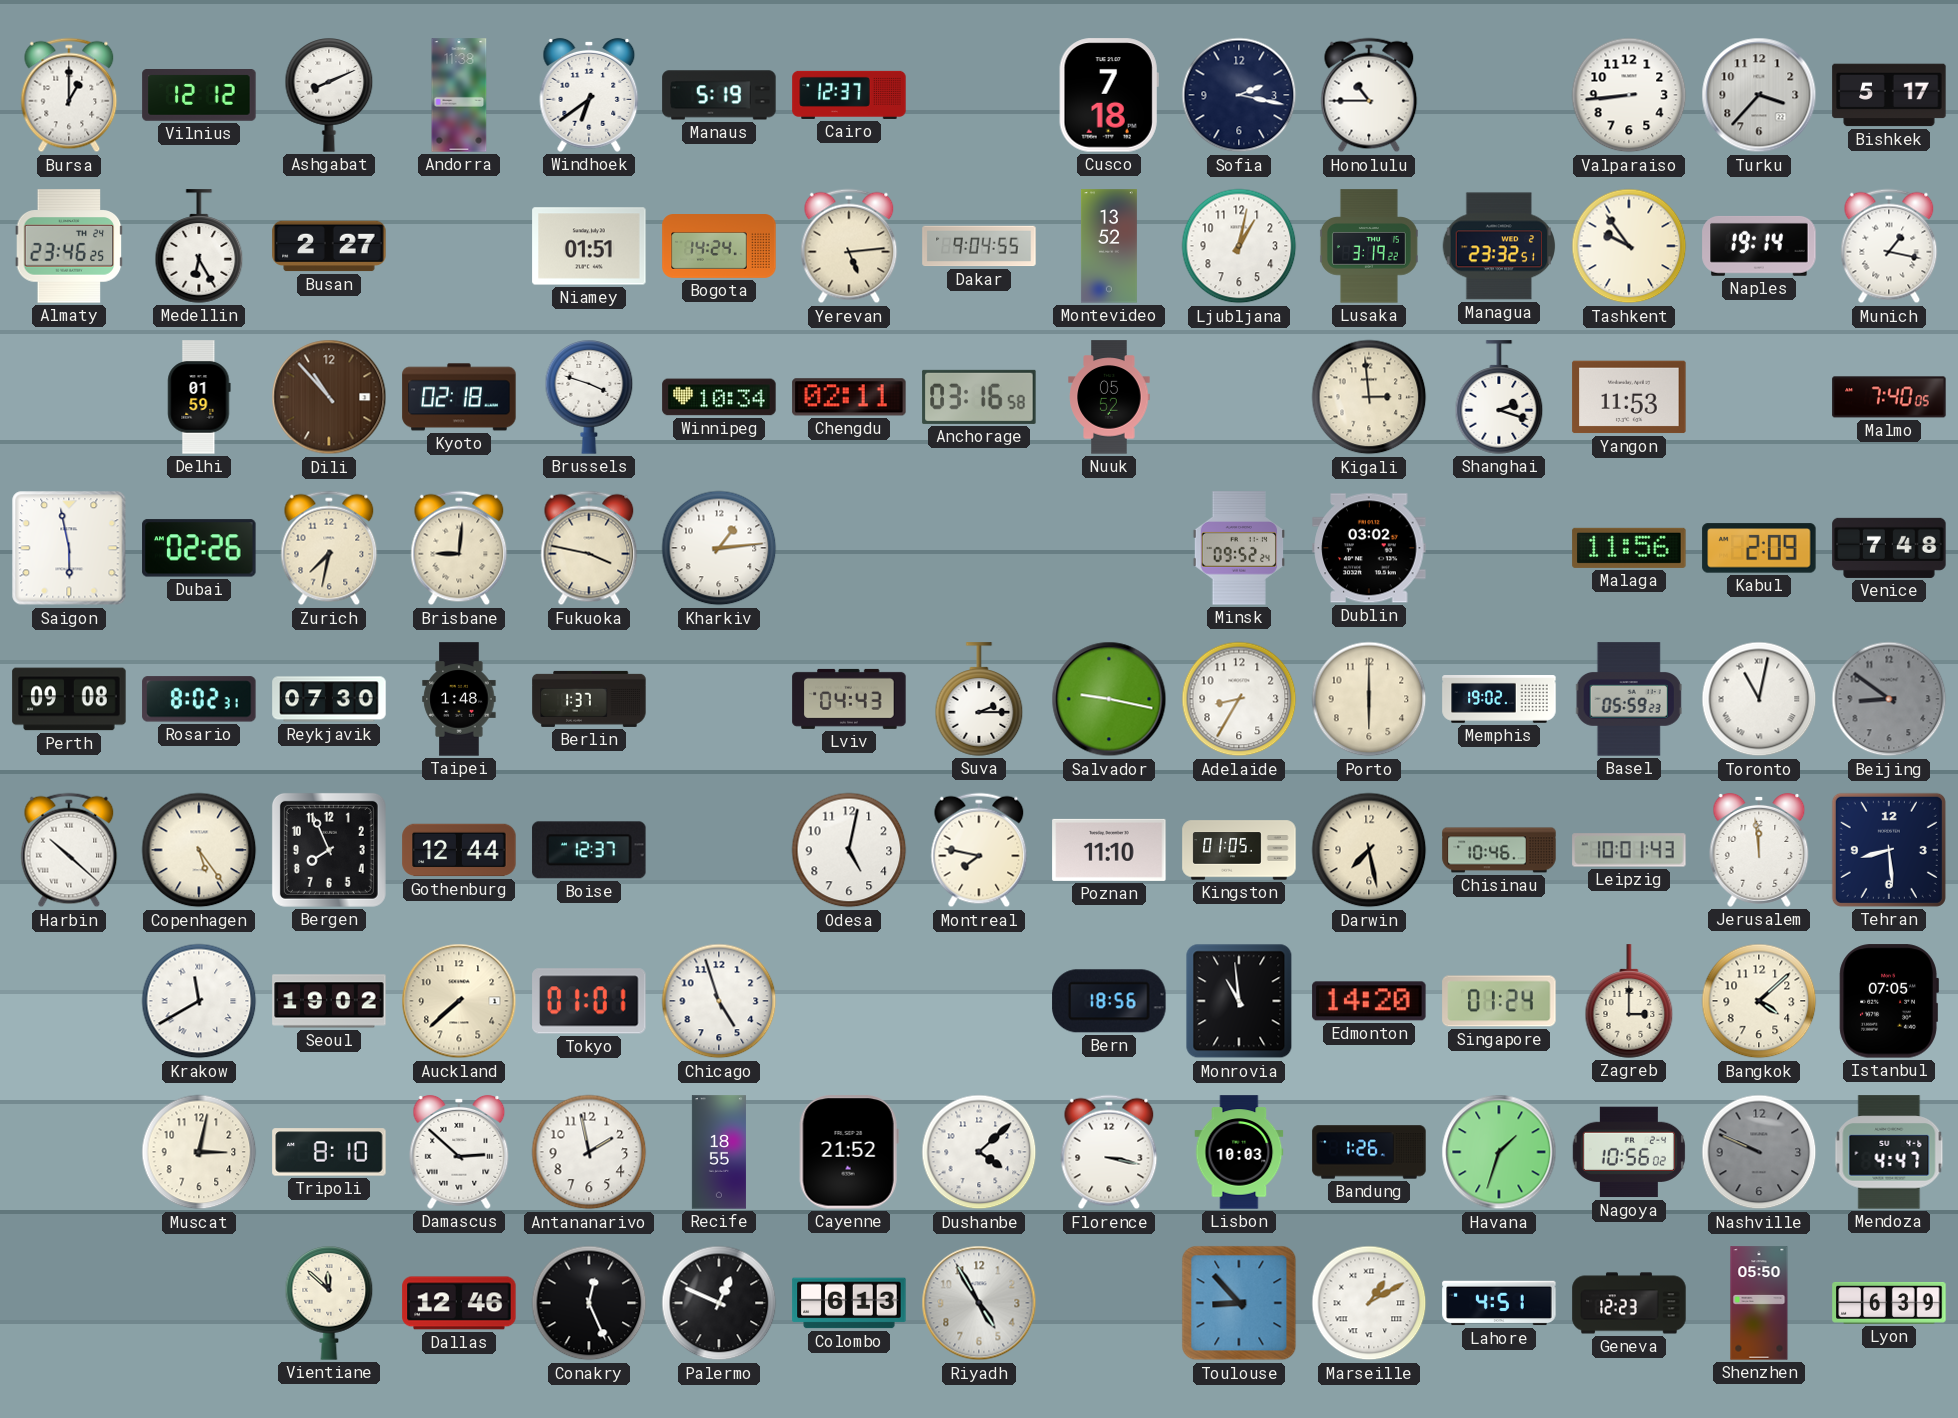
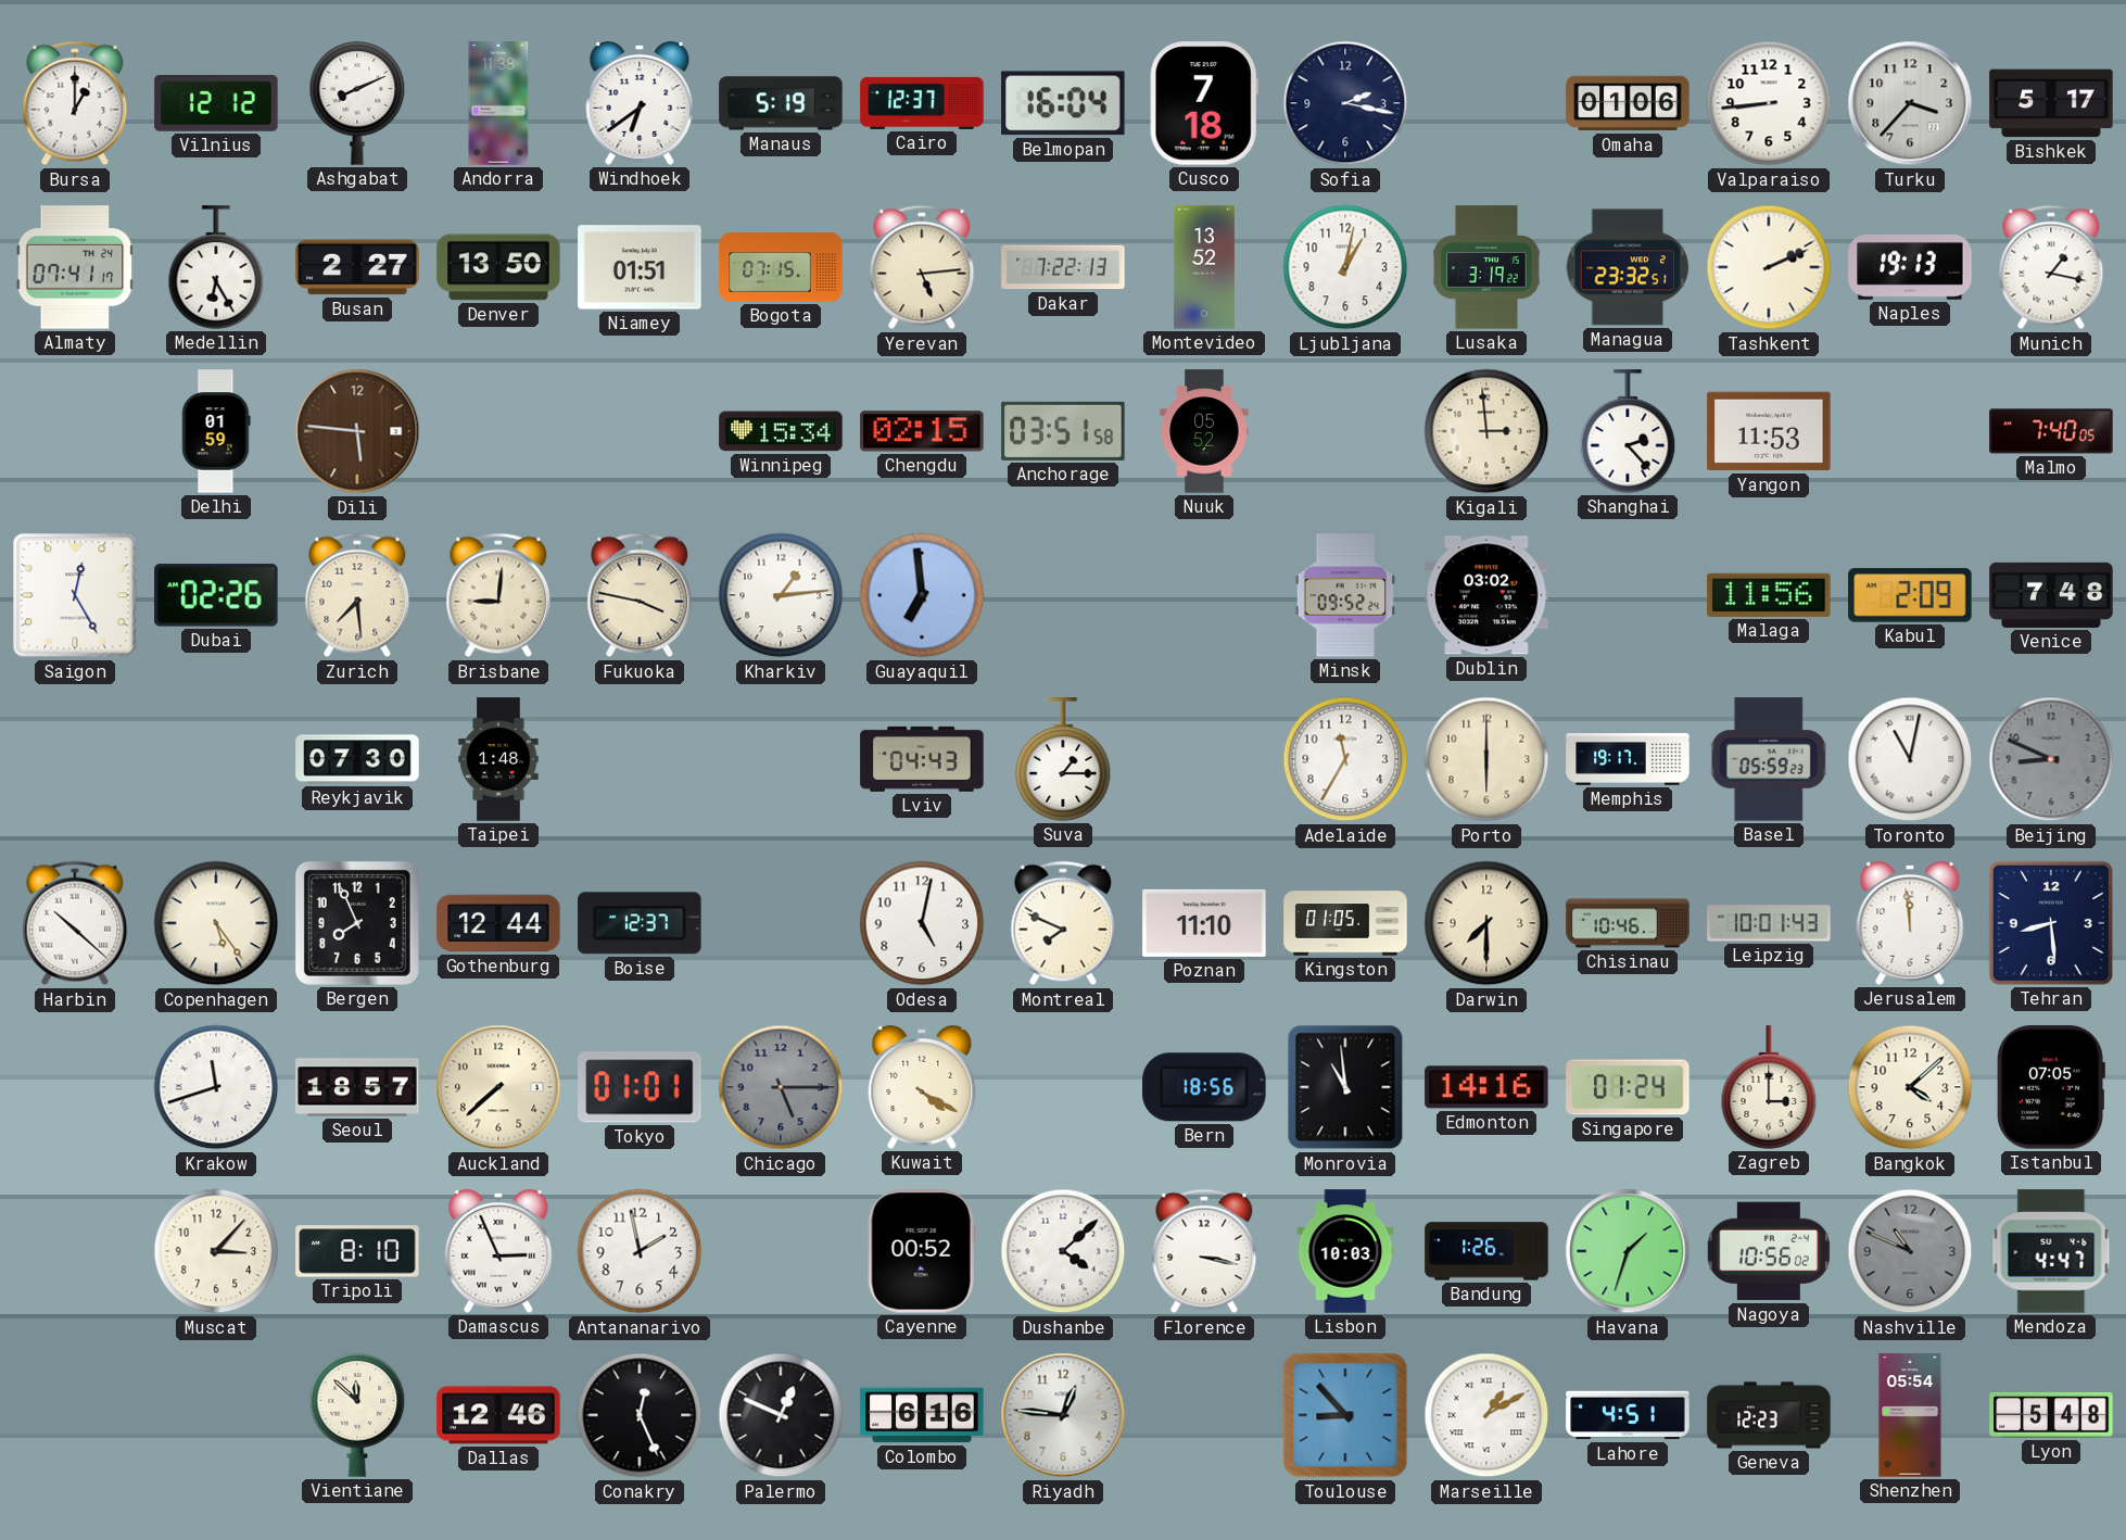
Belmopan: none -> 16:04
Honolulu: 10:45 -> none
Omaha: none -> 01:06
Almaty: 23:46 -> 07:41
Denver: none -> 13:50
Bogota: 14:24 -> 07:15
Dakar: 9:04 -> 7:22
Tashkent: 9:54 -> 2:11
Naples: 19:14 -> 19:13
Dili: 10:53 -> 5:46
Kyoto: 02:18 -> none
Brussels: 3:48 -> none
Winnipeg: 10:34 -> 15:34
Chengdu: 02:11 -> 02:15
Anchorage: 03:16 -> 03:51
Shanghai: 2:18 -> 2:23
Saigon: 5:58 -> 12:25
Zurich: 7:32 -> 7:29
Guayaquil: none -> 6:59
Perth: 09:08 -> none
Rosario: 8:02 -> none
Berlin: 1:37 -> none
Suva: 2:15 -> 1:15
Salvador: 9:17 -> none
Adelaide: 8:35 -> 11:35
Memphis: 19:02 -> 19:17
Beijing: 8:51 -> 8:49
Montreal: 7:47 -> 7:49
Darwin: 7:28 -> 7:30
Krakow: 11:40 -> 11:42
Seoul: 19:02 -> 18:57
Chicago: 4:57 -> 5:15
Chicago dial: white -> grey
Kuwait: none -> 4:20
Edmonton: 14:20 -> 14:16
Muscat: 3:02 -> 3:07
Damascus: 2:52 -> 2:56
Recife: 18:55 -> none
Cayenne: 21:52 -> 00:52
Nashville: 9:49 -> 10:49
Colombo: 6:13 -> 6:16
Riyadh: 4:55 -> 12:46
Shenzhen: 05:50 -> 05:54
Lyon: 6:39 -> 5:48
